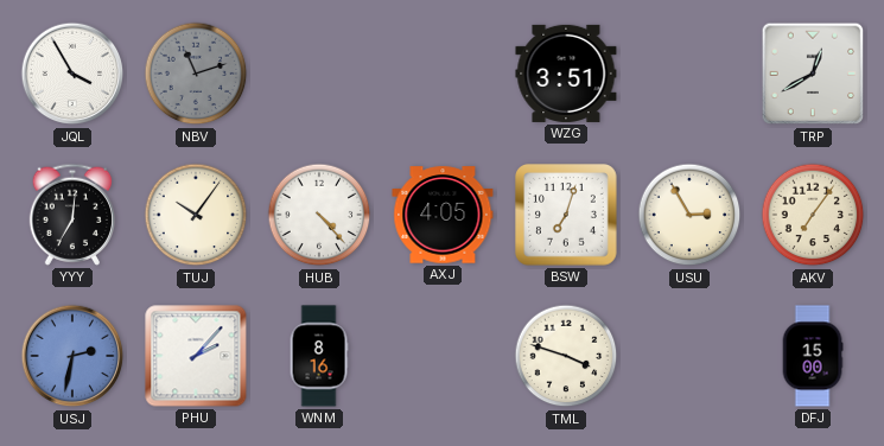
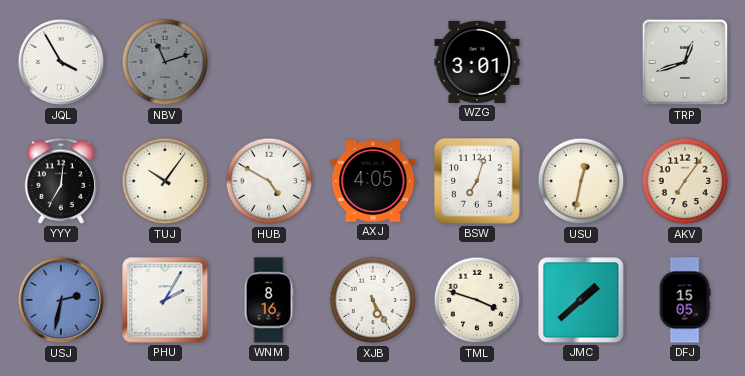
WZG: 3:51 -> 3:01
TRP: 12:40 -> 12:42
HUB: 4:23 -> 4:50
USU: 2:55 -> 12:32
PHU: 2:07 -> 2:05
XJB: none -> 5:25
JMC: none -> 1:38
DFJ: 15:00 -> 15:05
